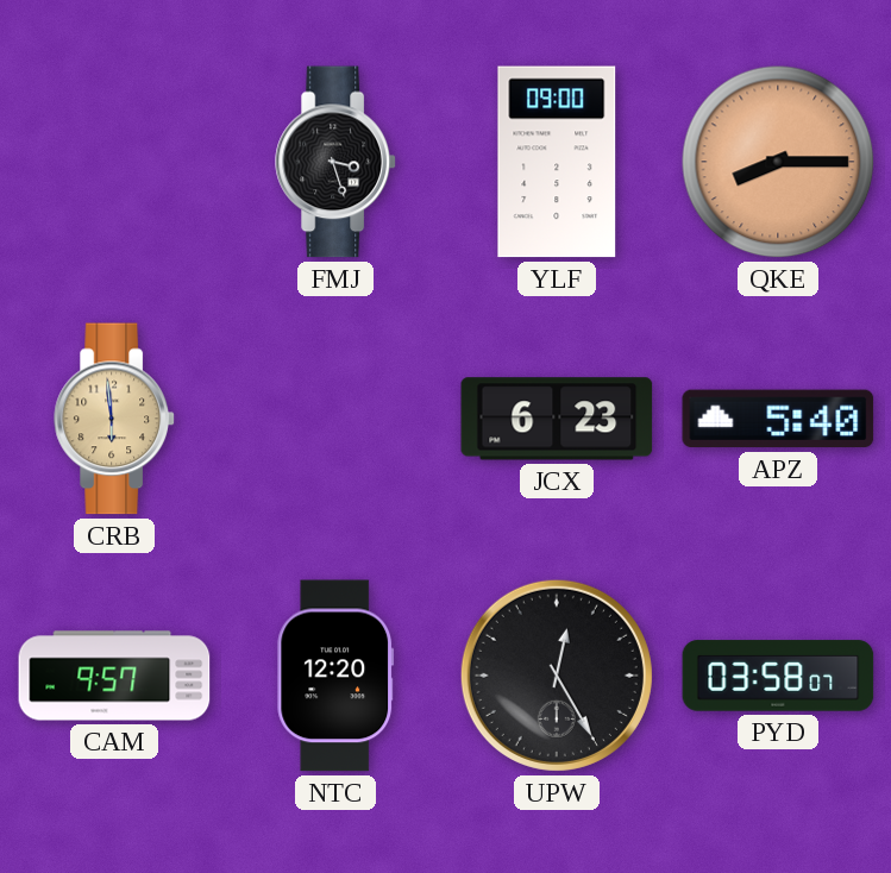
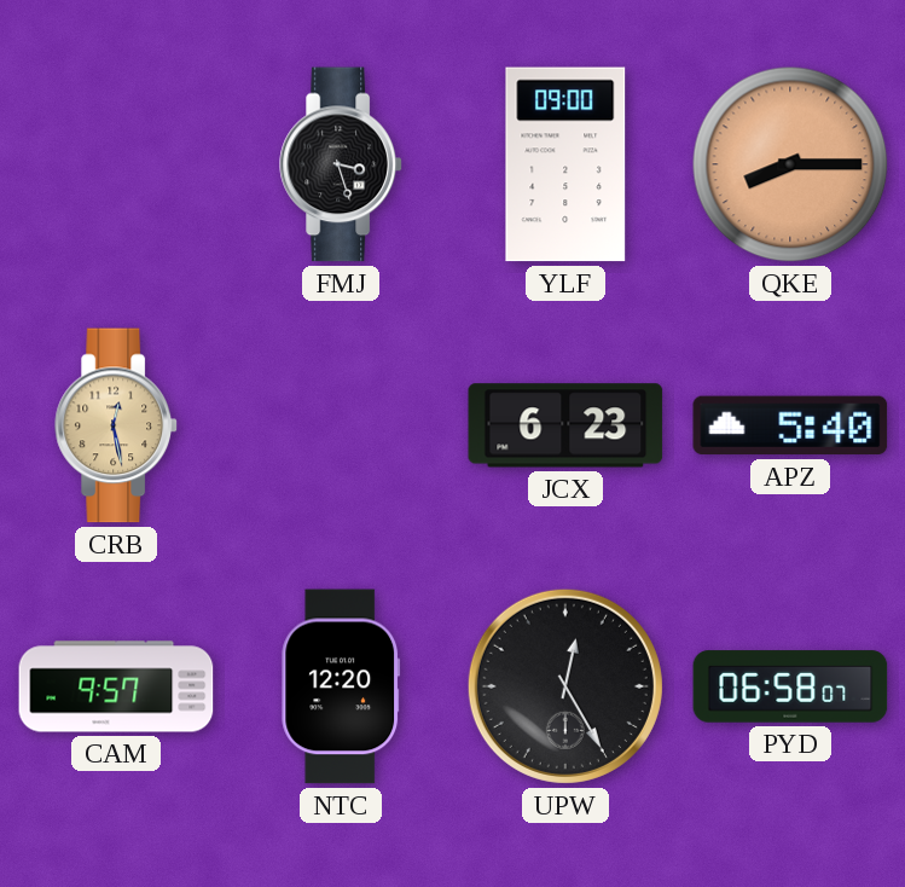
CRB: 5:59 -> 12:28
PYD: 03:58 -> 06:58
